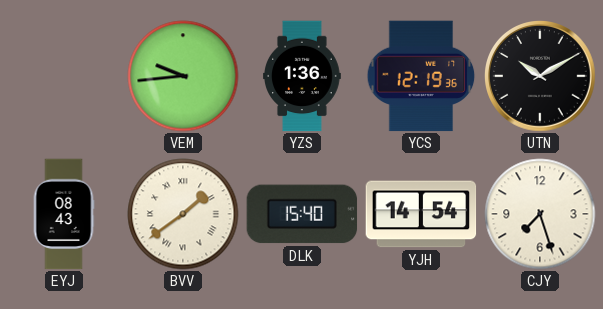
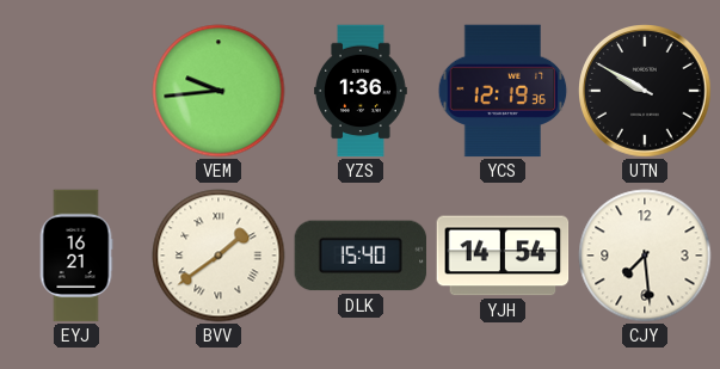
UTN: 10:10 -> 9:50
EYJ: 08:43 -> 16:21
CJY: 7:27 -> 7:29
